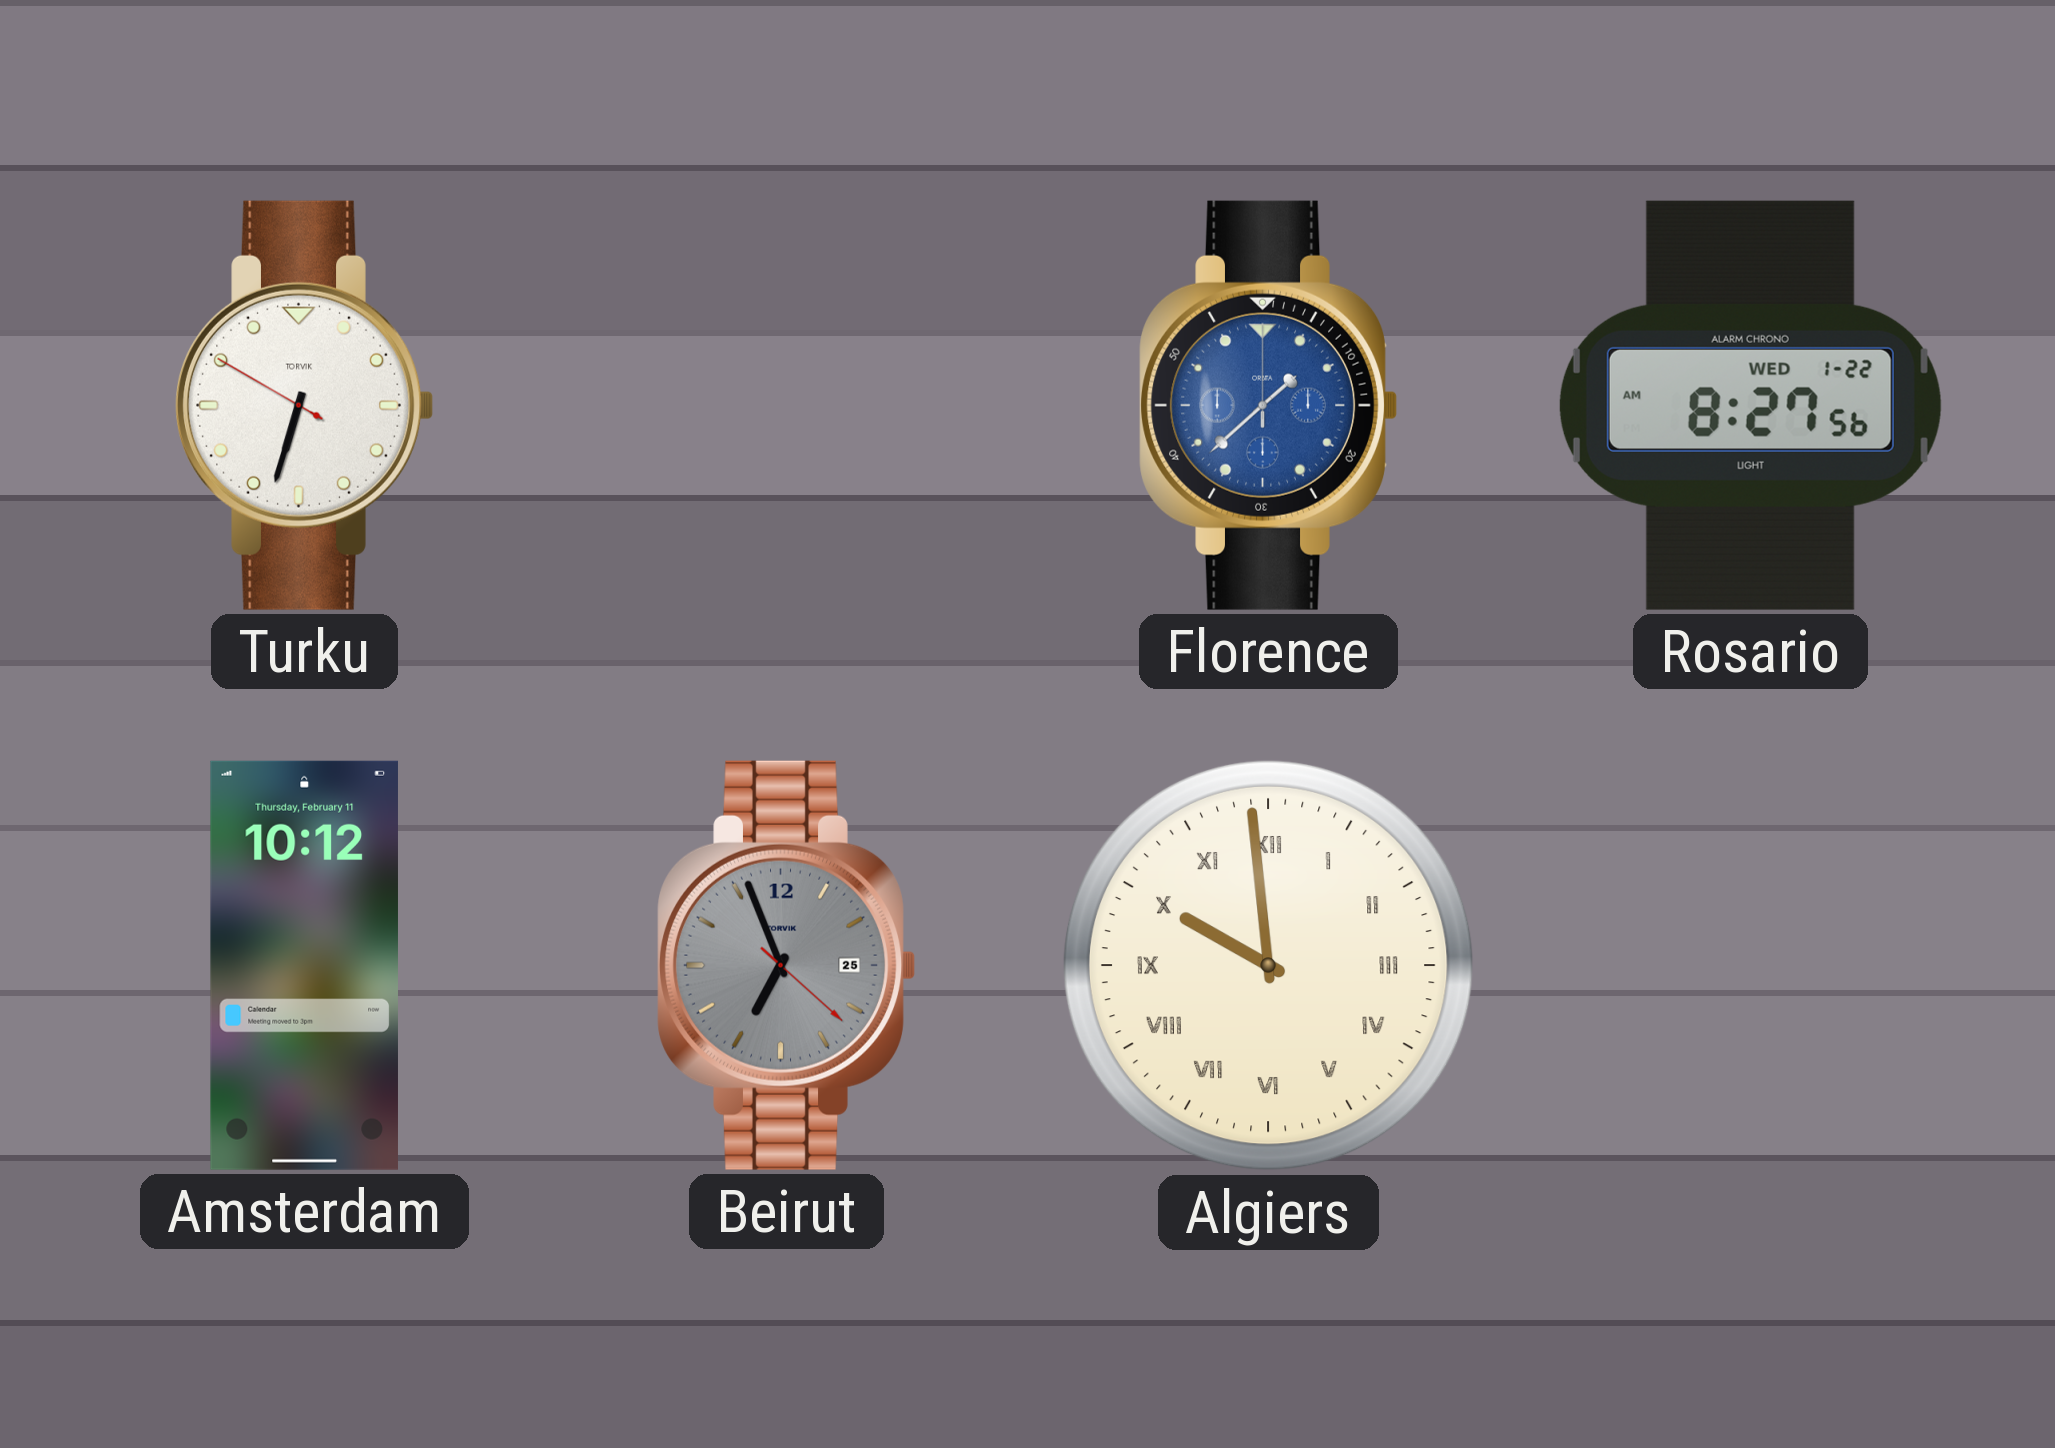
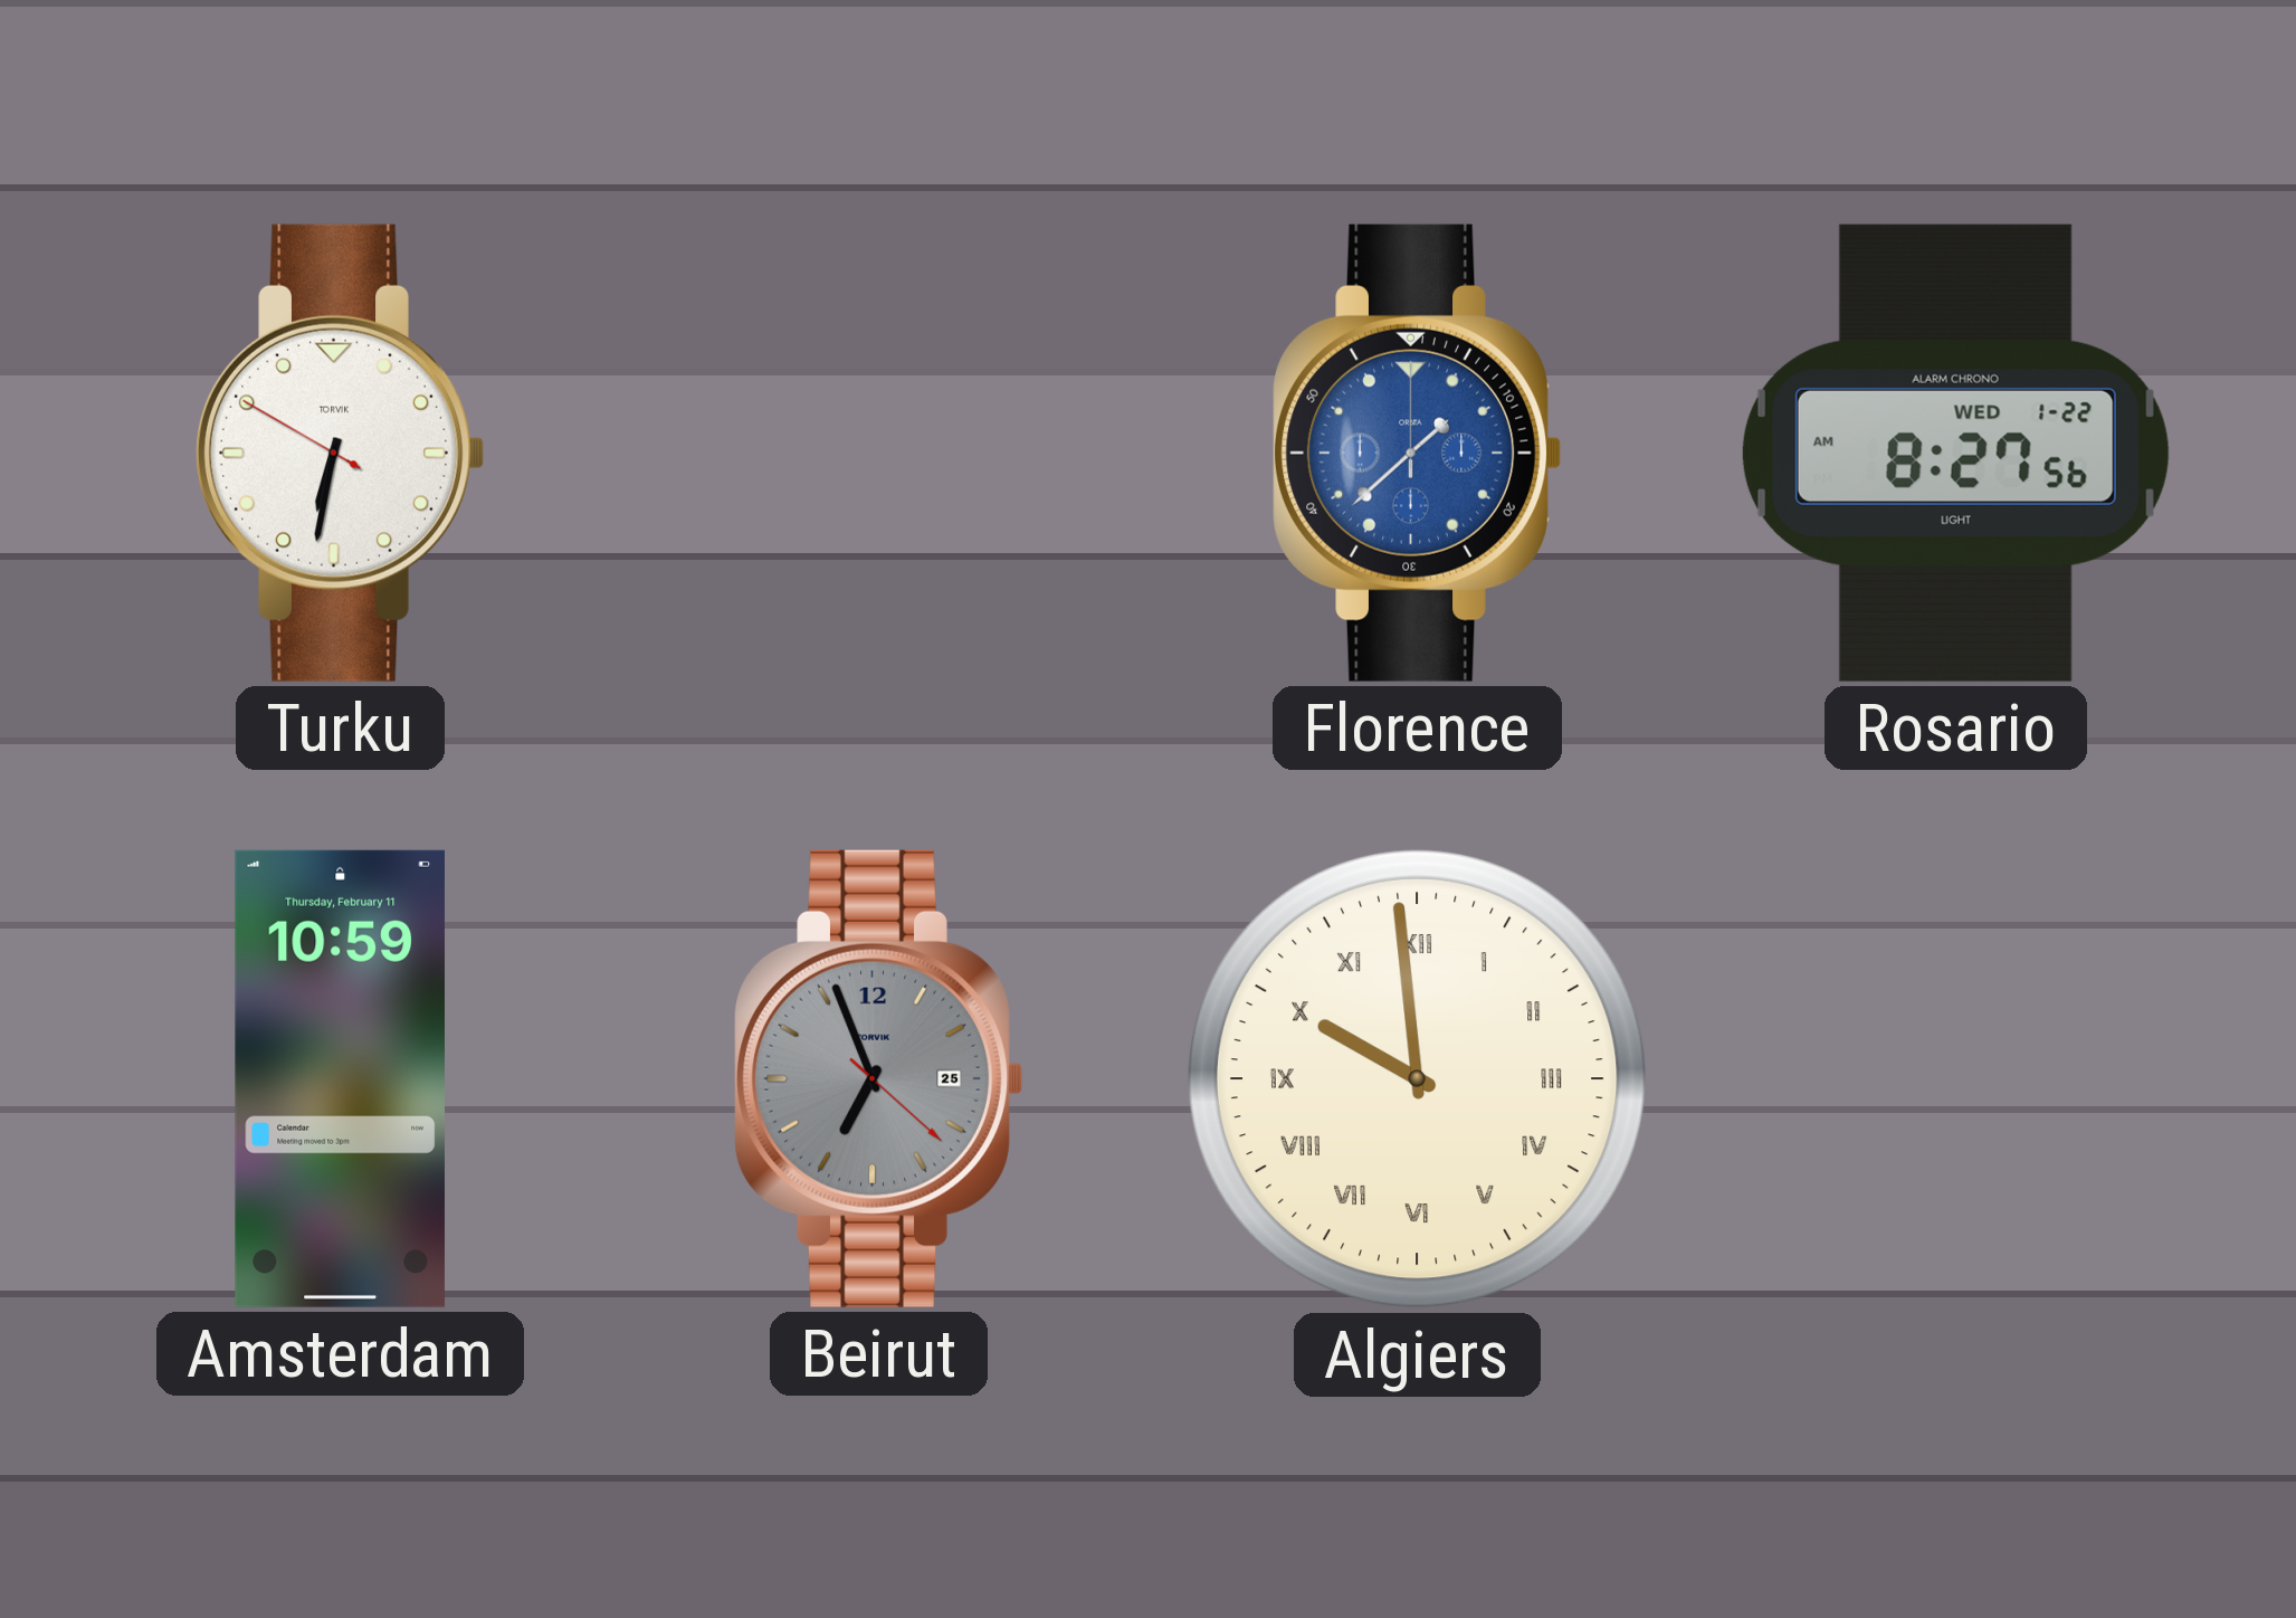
Turku: 6:32 -> 6:31
Amsterdam: 10:12 -> 10:59
